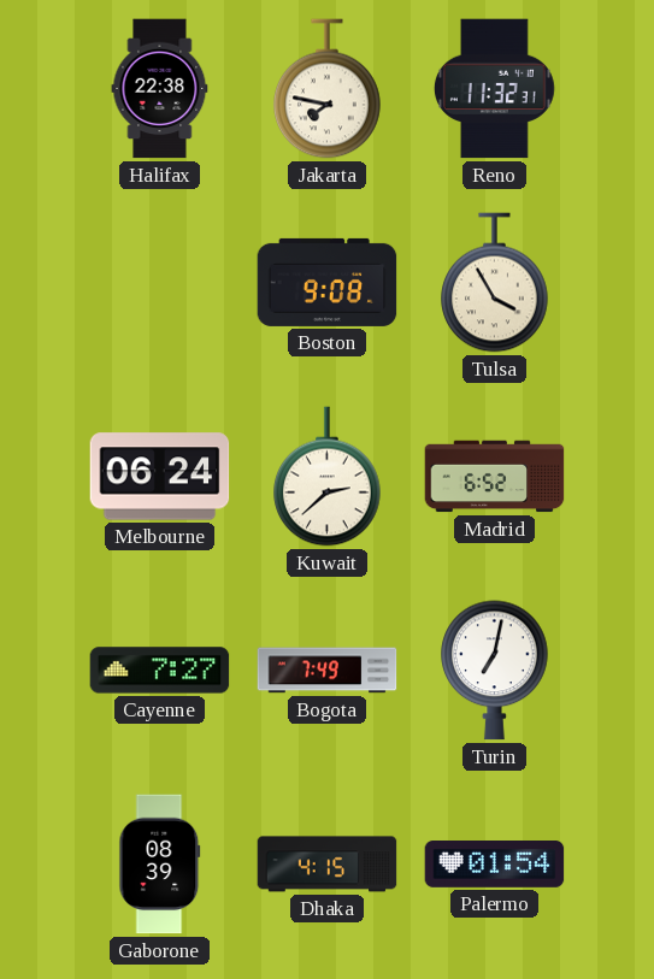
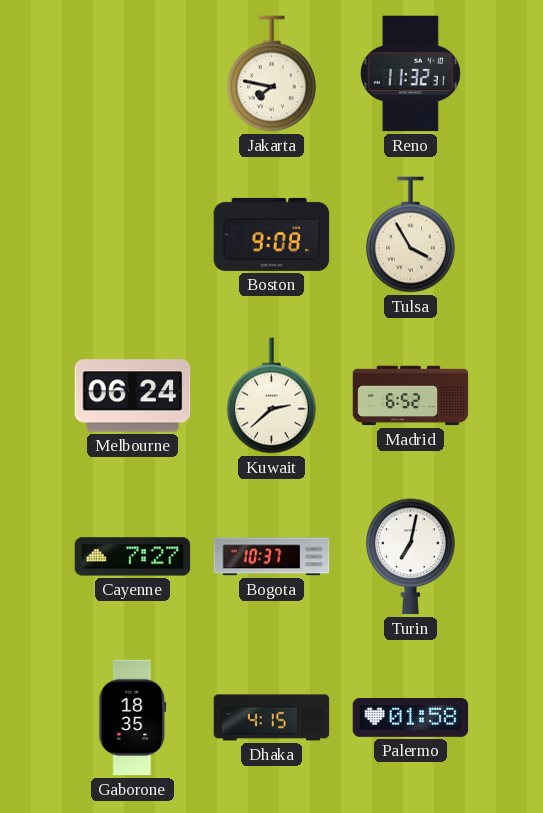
Halifax: 22:38 -> none
Bogota: 7:49 -> 10:37
Gaborone: 08:39 -> 18:35
Palermo: 01:54 -> 01:58
